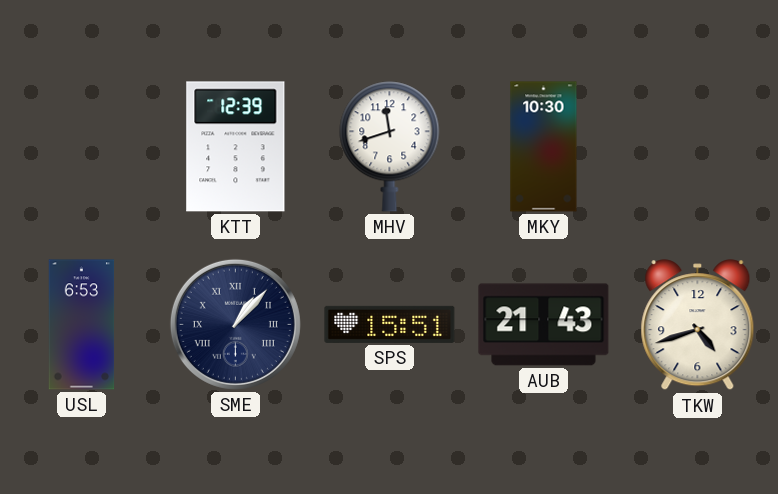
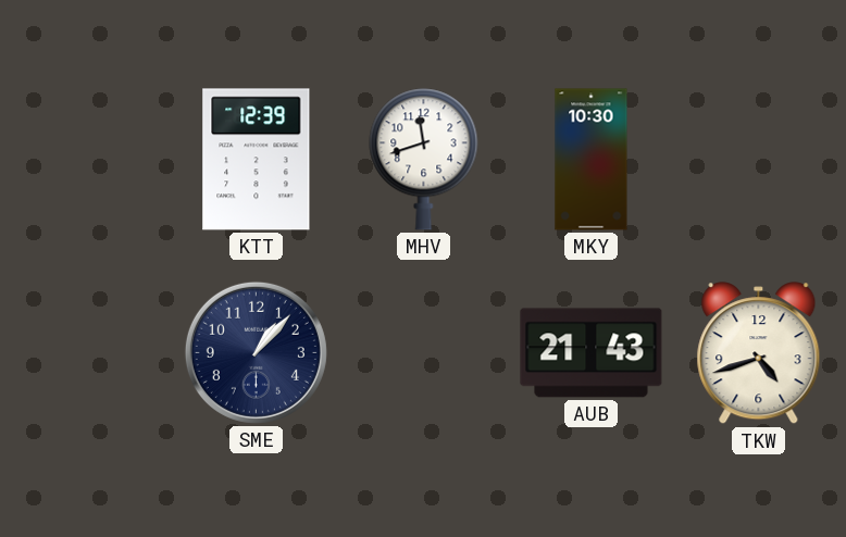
USL: 6:53 -> none
SME numerals: Roman -> Arabic
SPS: 15:51 -> none
